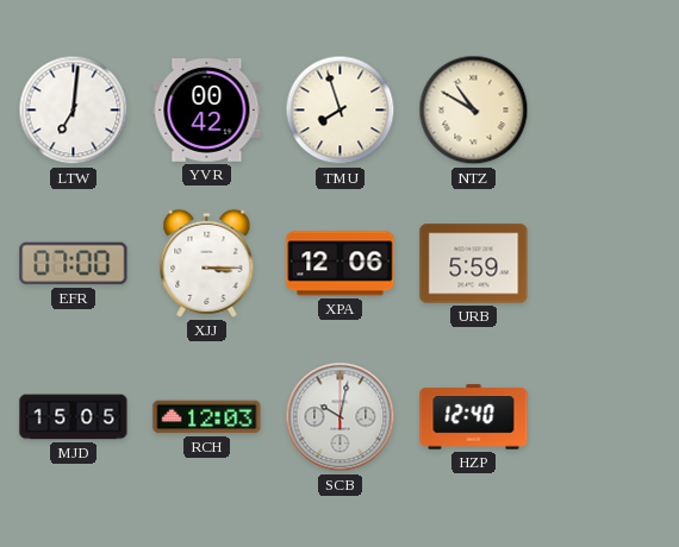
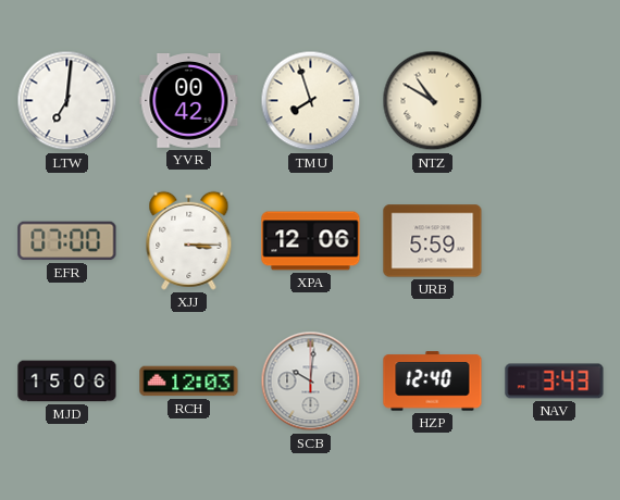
MJD: 15:05 -> 15:06
SCB: 10:02 -> 10:01
NAV: none -> 3:43
